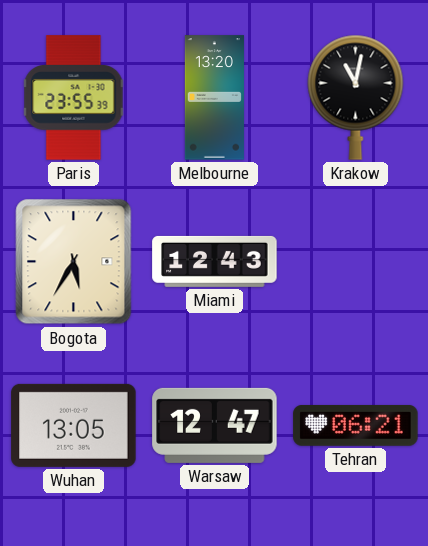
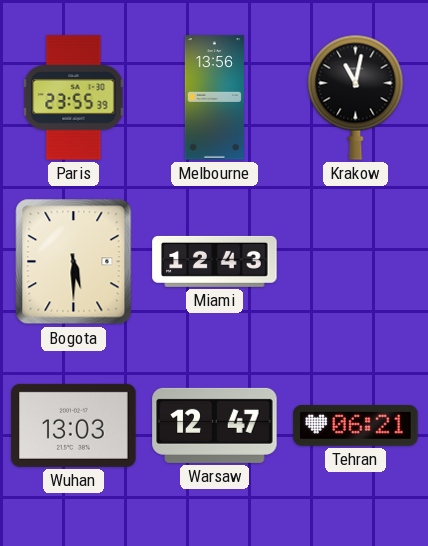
Melbourne: 13:20 -> 13:56
Bogota: 5:35 -> 5:30
Wuhan: 13:05 -> 13:03
